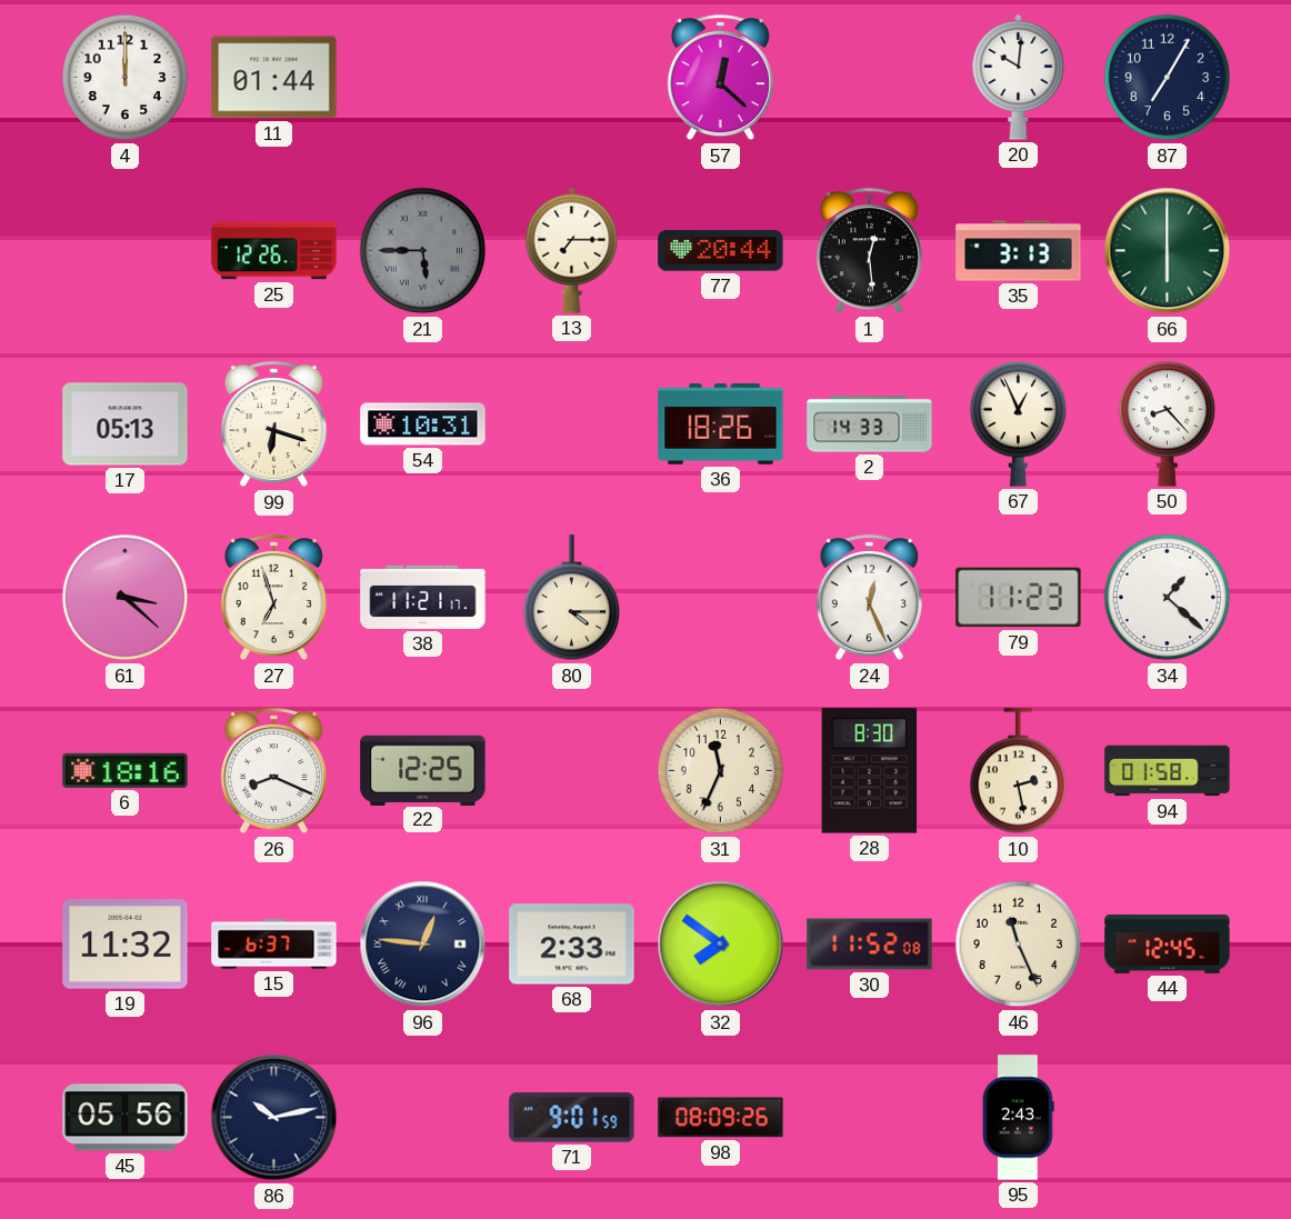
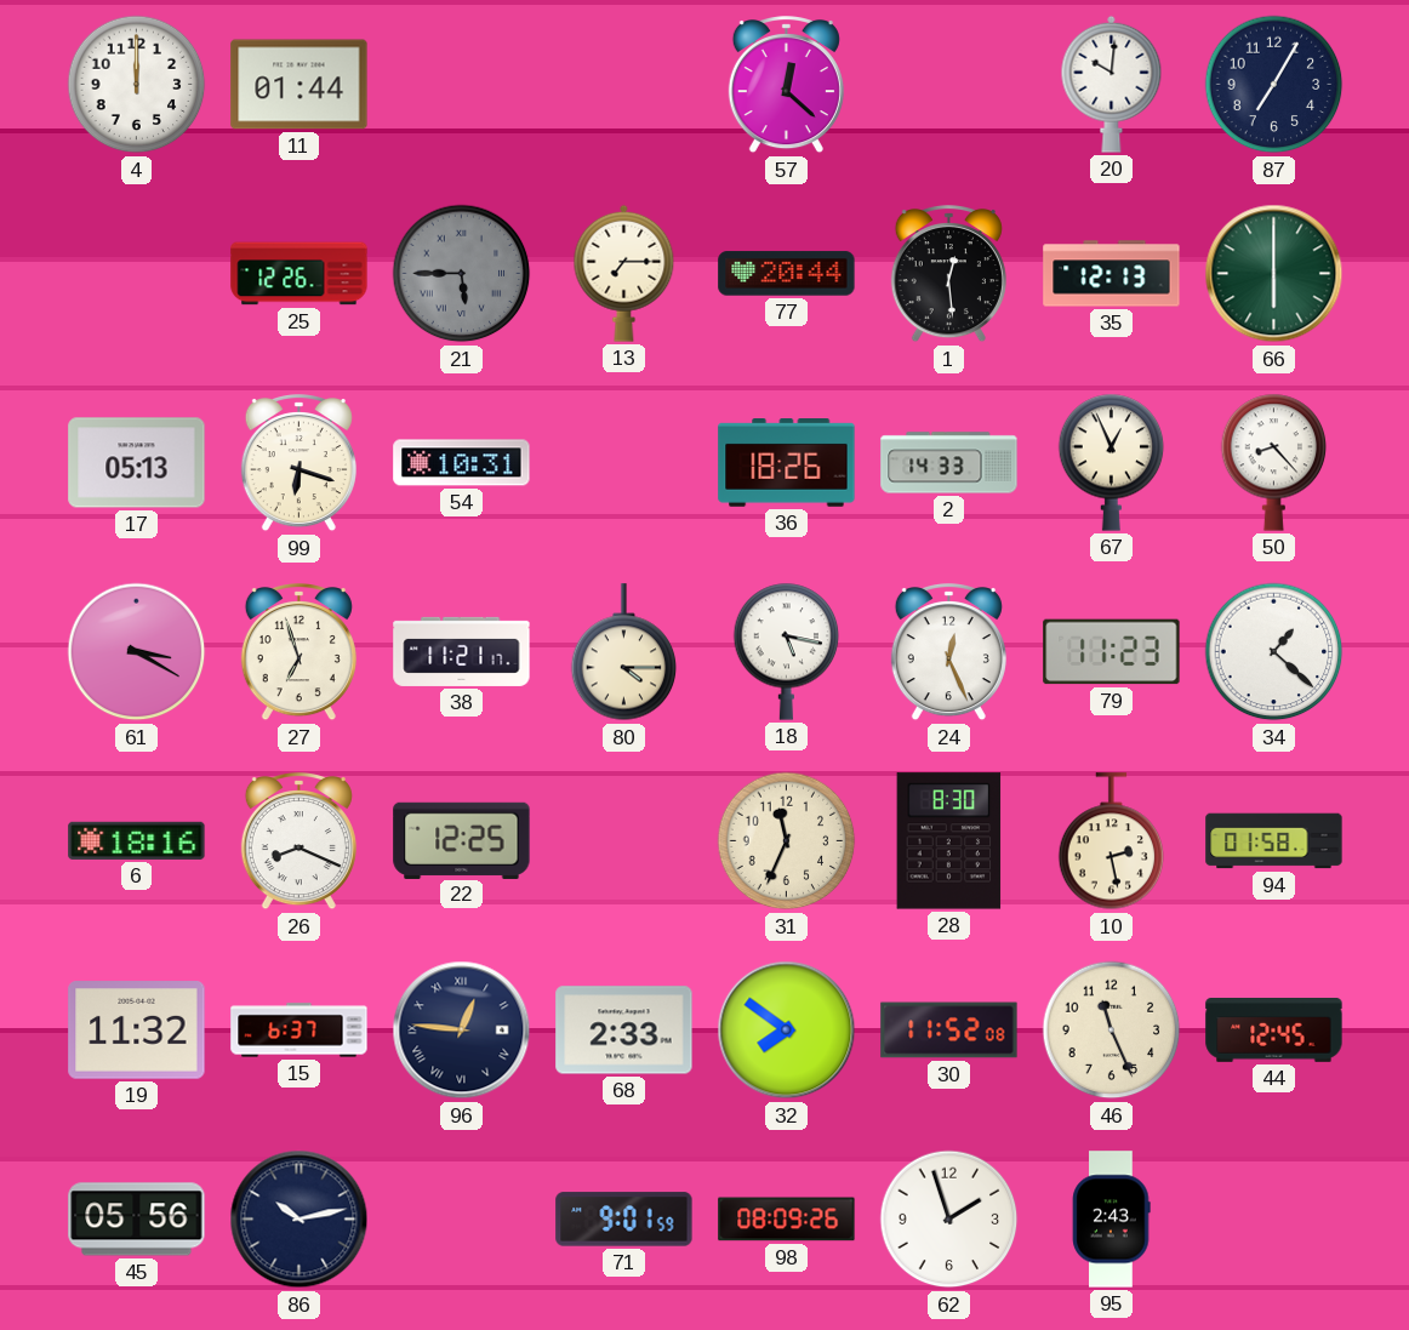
35: 3:13 -> 12:13
61: 3:22 -> 3:20
18: none -> 5:17
62: none -> 1:57
